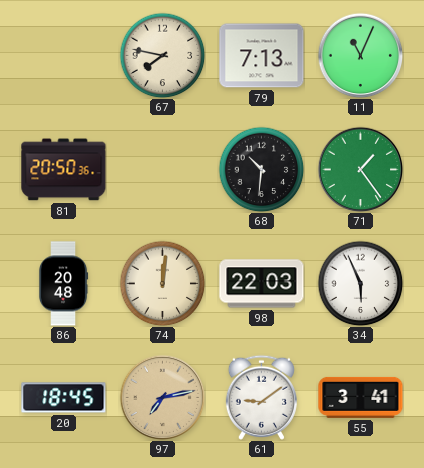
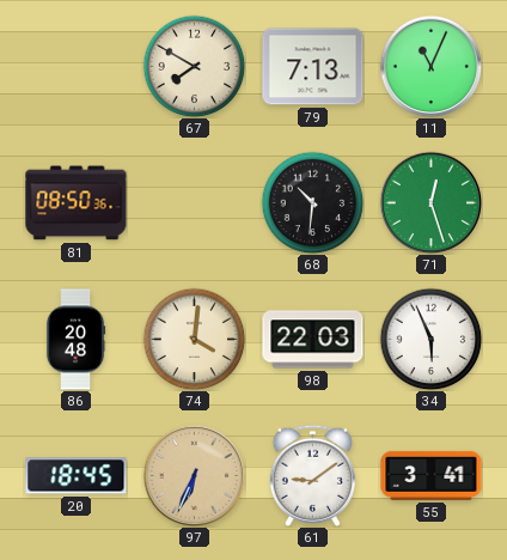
67: 7:47 -> 7:50
81: 20:50 -> 08:50
71: 1:24 -> 12:27
74: 12:01 -> 4:01
97: 7:13 -> 6:34
